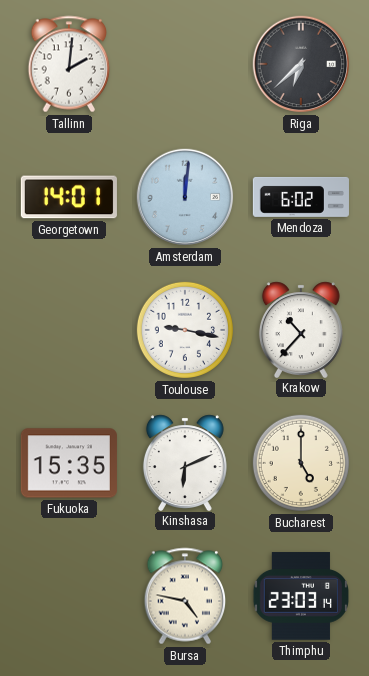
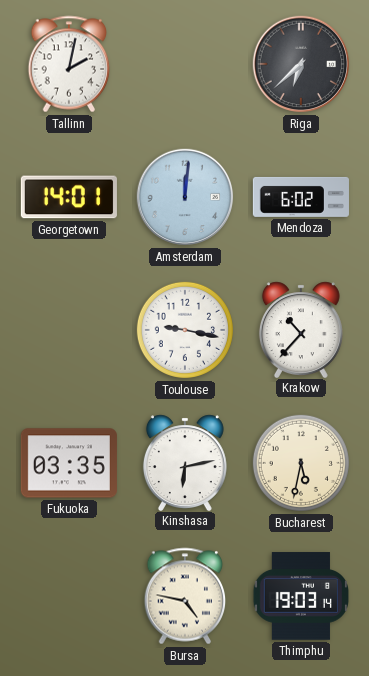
Tallinn: 2:01 -> 2:02
Fukuoka: 15:35 -> 03:35
Kinshasa: 6:11 -> 6:13
Bucharest: 5:00 -> 5:32
Thimphu: 23:03 -> 19:03
